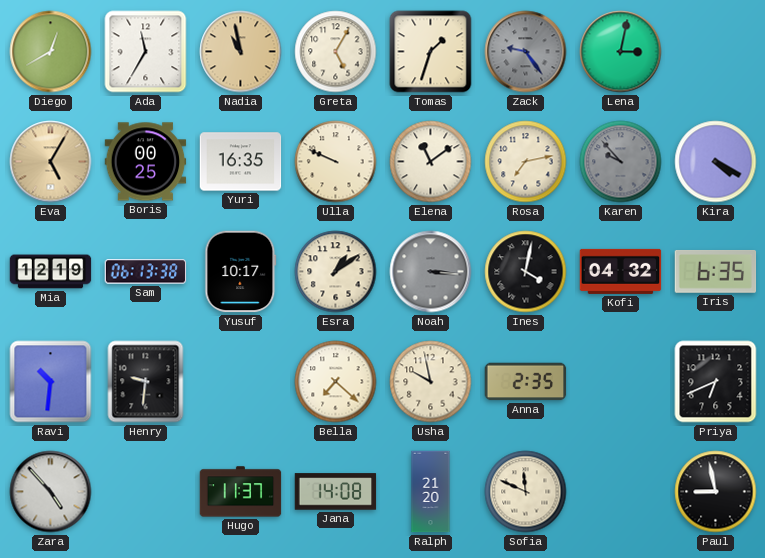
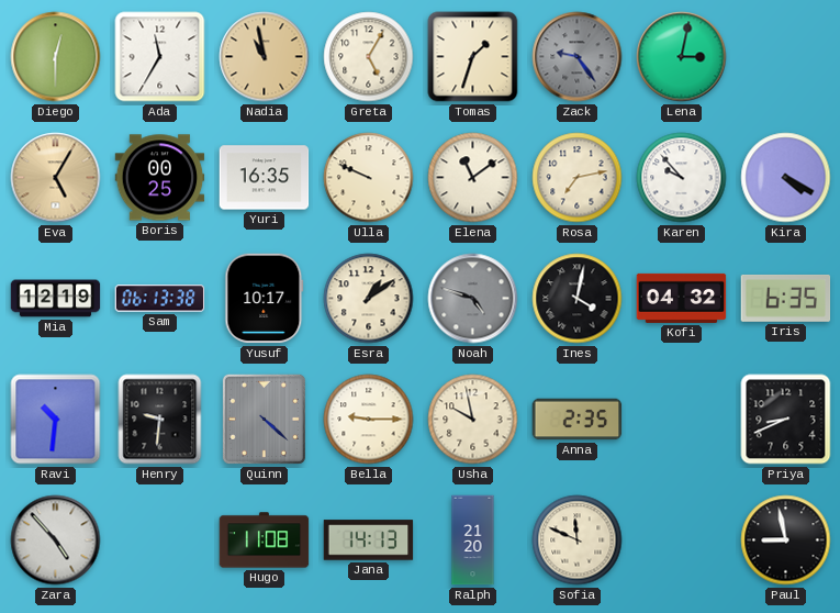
Diego: 12:40 -> 12:30
Karen dial: grey -> white
Noah: 3:16 -> 4:48
Quinn: none -> 4:22
Bella: 7:22 -> 9:15
Priya: 6:41 -> 8:41
Hugo: 11:37 -> 11:08
Jana: 14:08 -> 14:13
